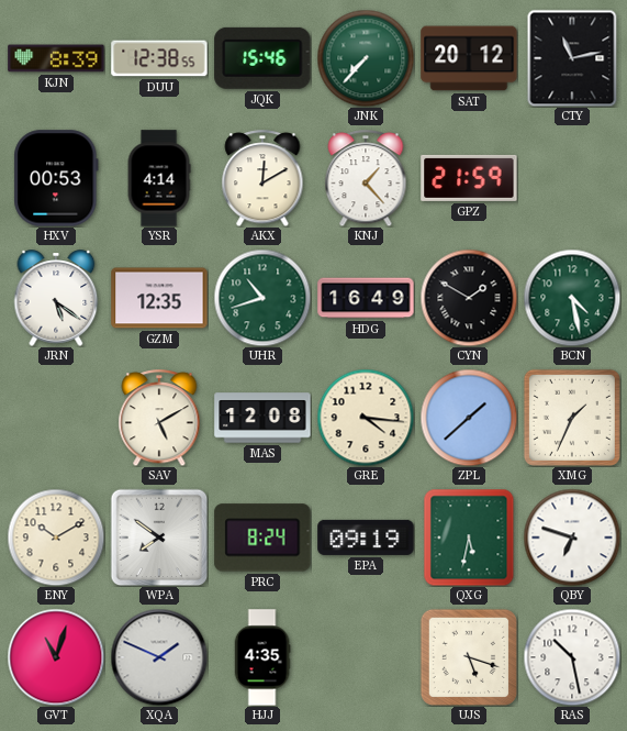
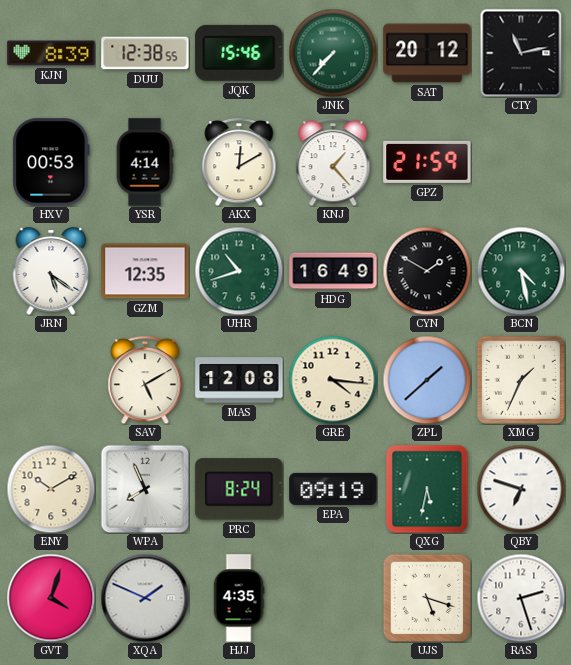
WPA: 7:51 -> 7:56
GVT: 11:03 -> 4:03
RAS: 10:28 -> 2:27
